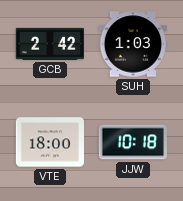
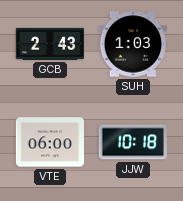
GCB: 2:42 -> 2:43
VTE: 18:00 -> 06:00
